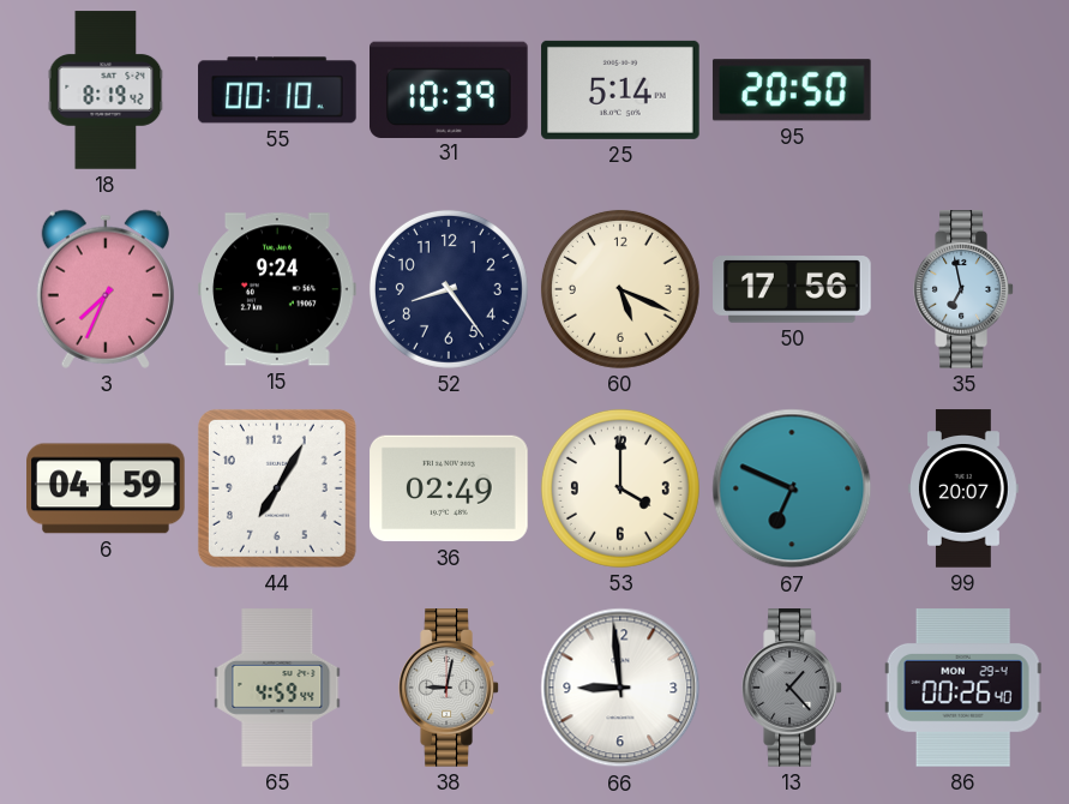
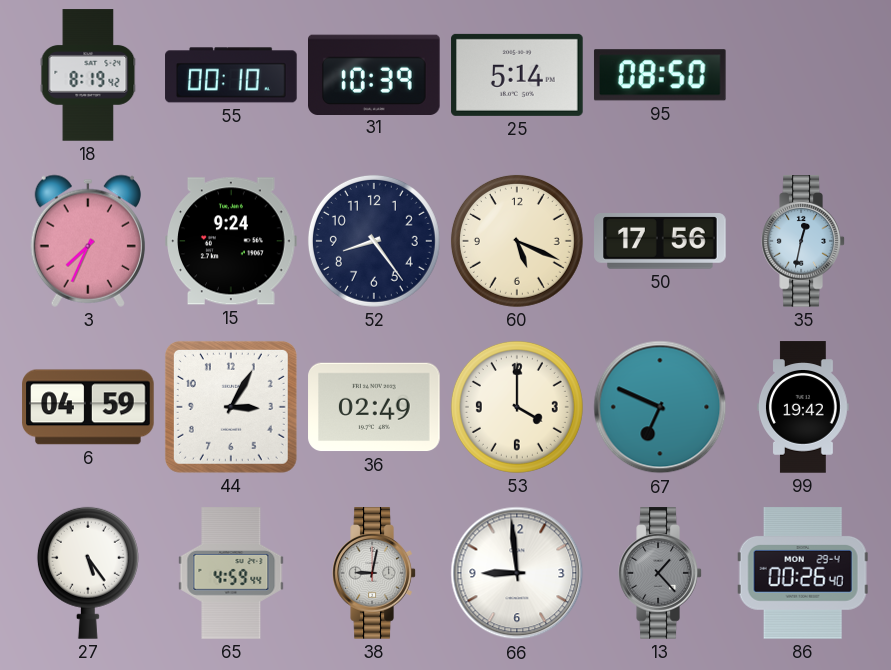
95: 20:50 -> 08:50
35: 6:58 -> 12:32
44: 7:05 -> 3:05
99: 20:07 -> 19:42
27: none -> 5:24
